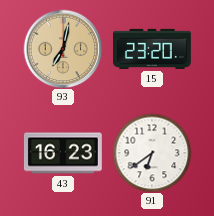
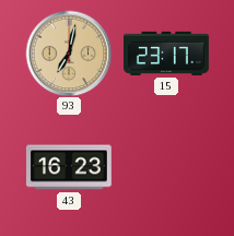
15: 23:20 -> 23:17
91: 6:39 -> none
